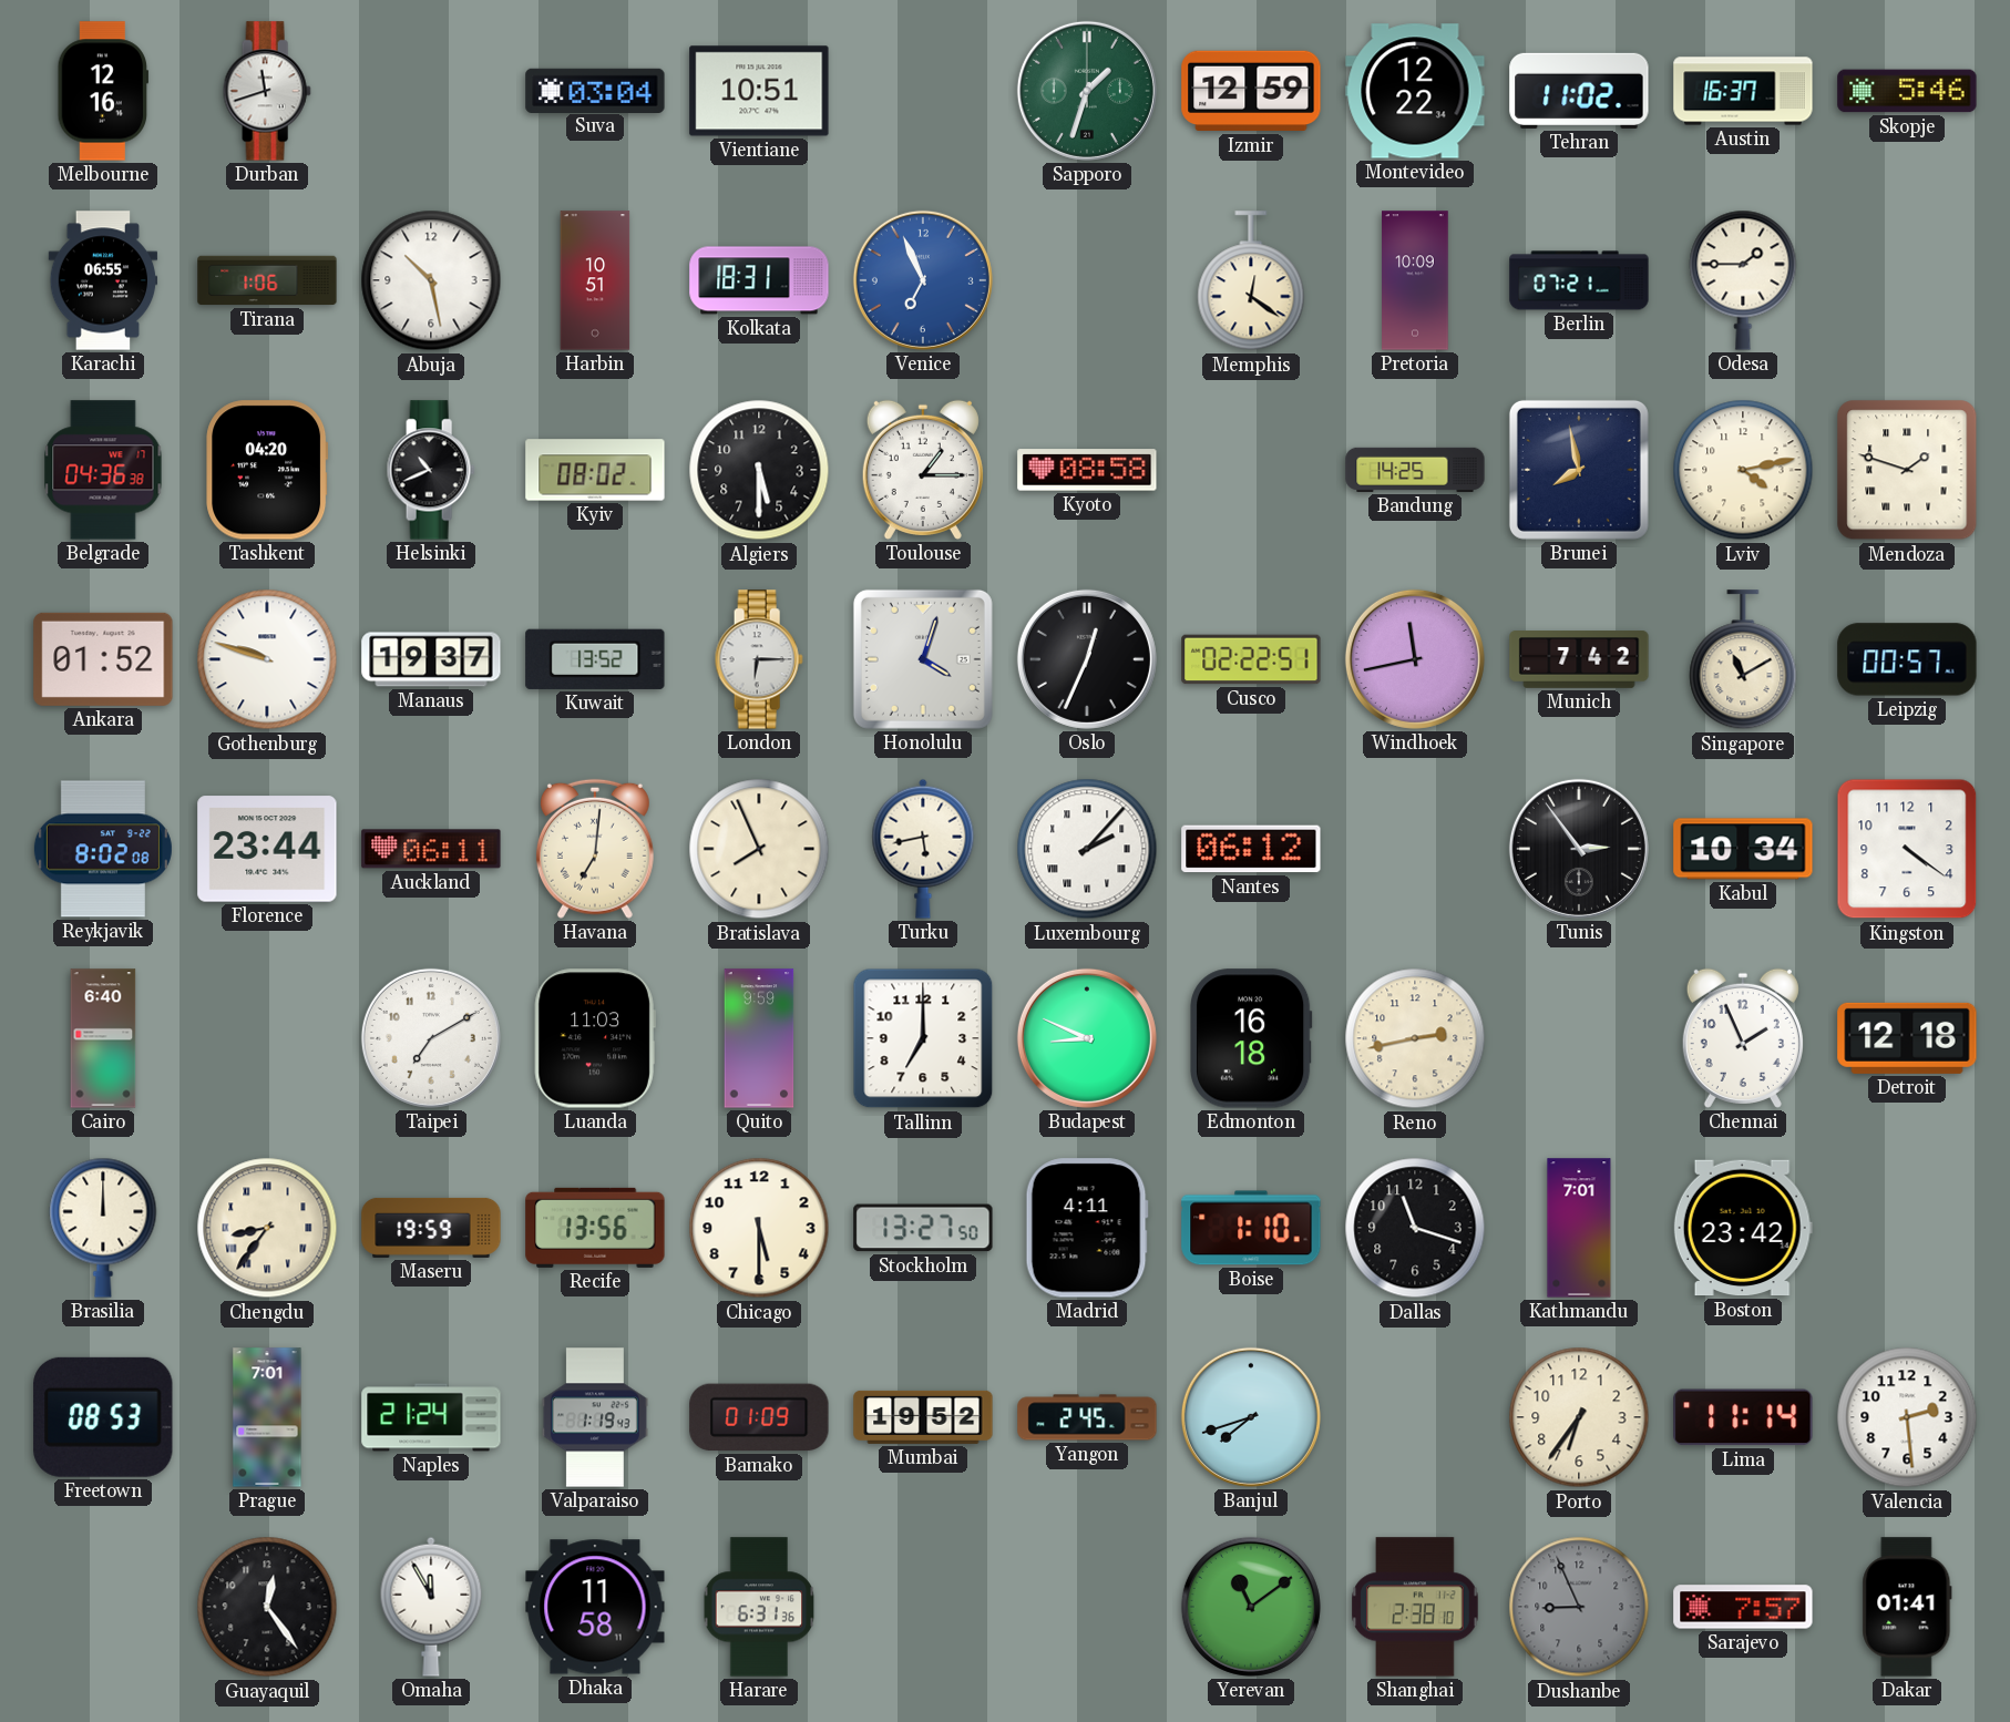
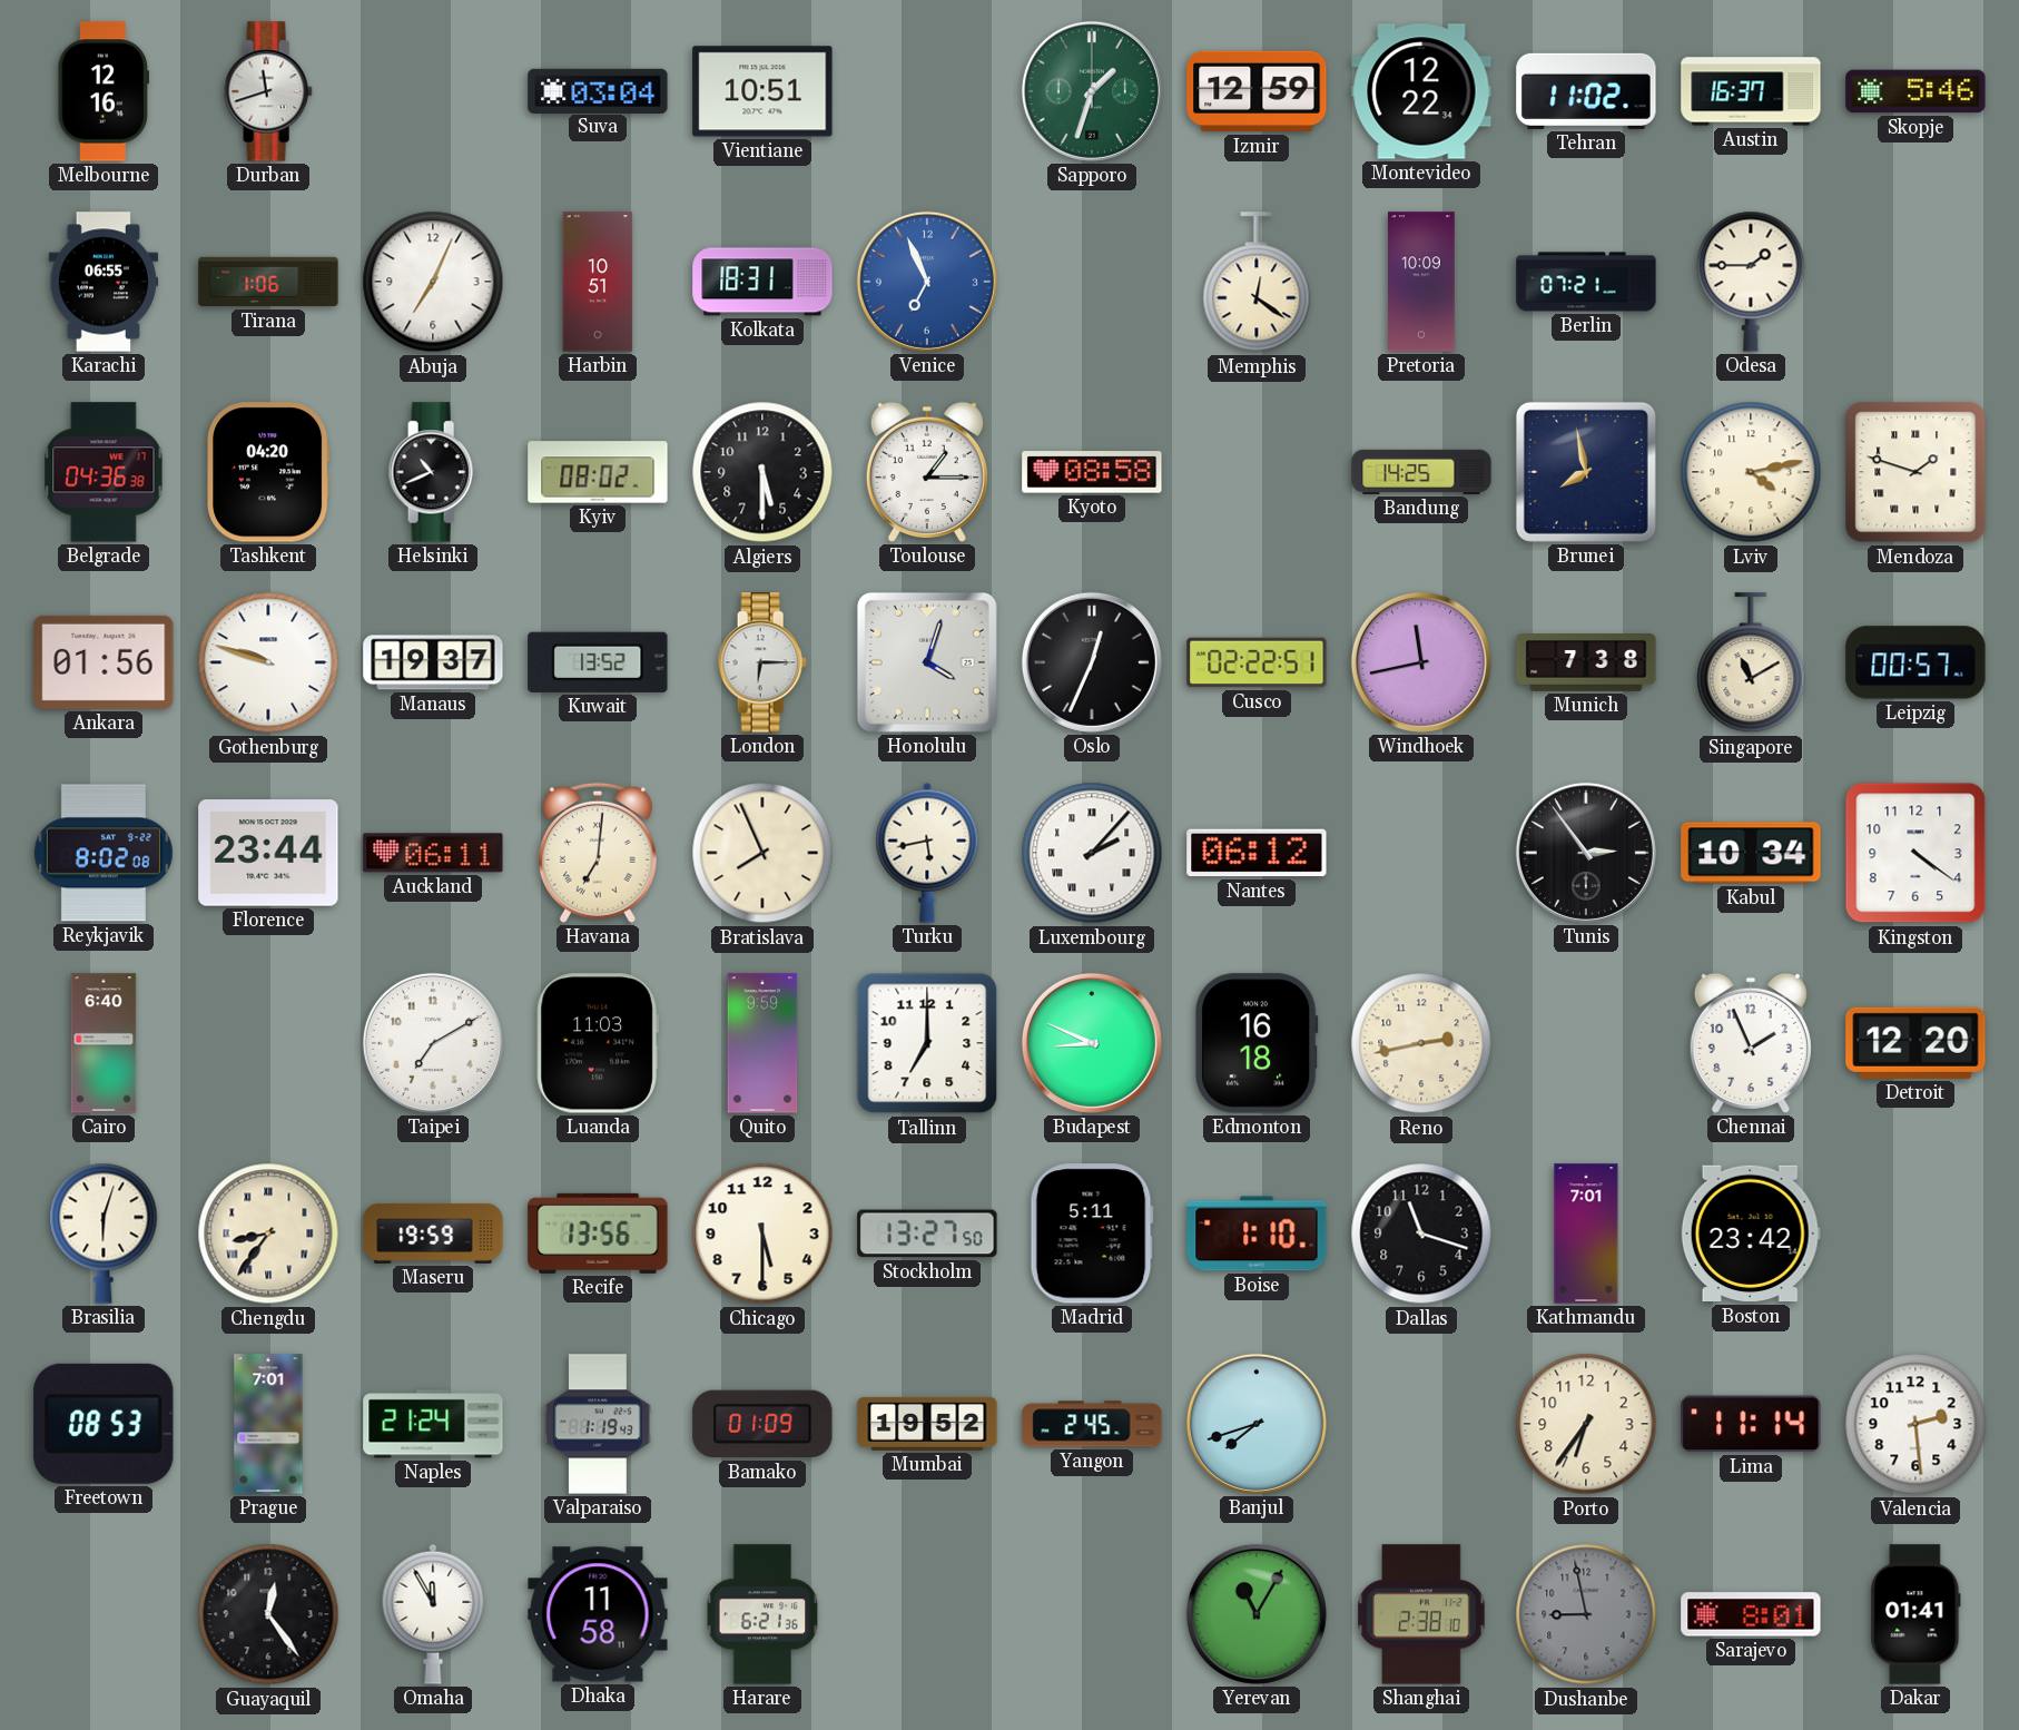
Abuja: 10:28 -> 7:04
Ankara: 01:52 -> 01:56
Munich: 7:42 -> 7:38
Detroit: 12:18 -> 12:20
Brasilia: 12:00 -> 6:03
Madrid: 4:11 -> 5:11
Harare: 6:31 -> 6:21
Yerevan: 11:09 -> 11:05
Dushanbe: 8:56 -> 8:58
Sarajevo: 7:57 -> 8:01
